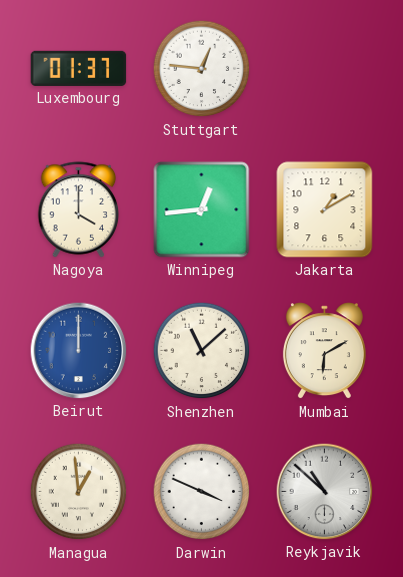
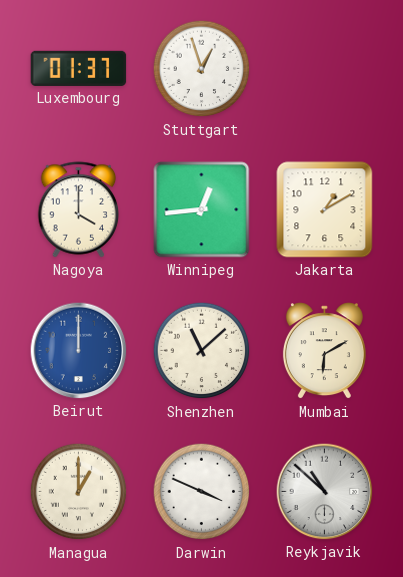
Stuttgart: 12:46 -> 12:57
Managua: 12:59 -> 1:00
